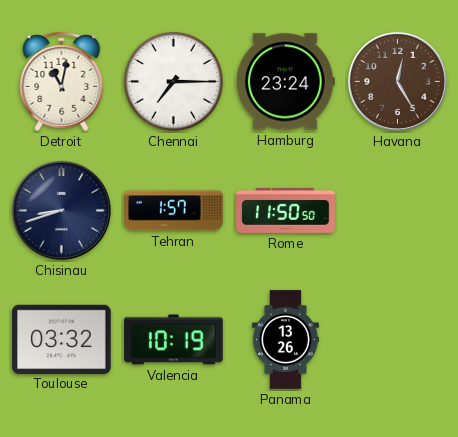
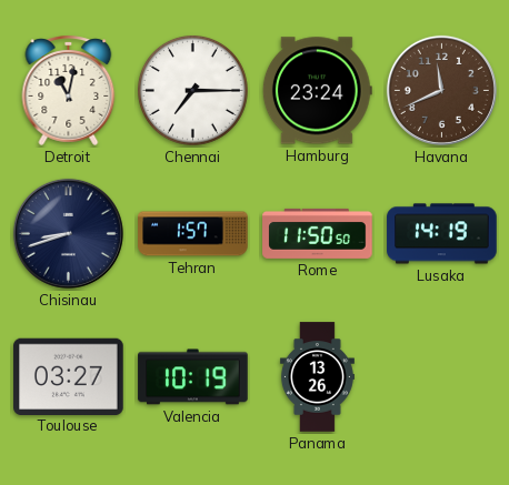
Havana: 12:25 -> 11:41
Lusaka: none -> 14:19
Toulouse: 03:32 -> 03:27
